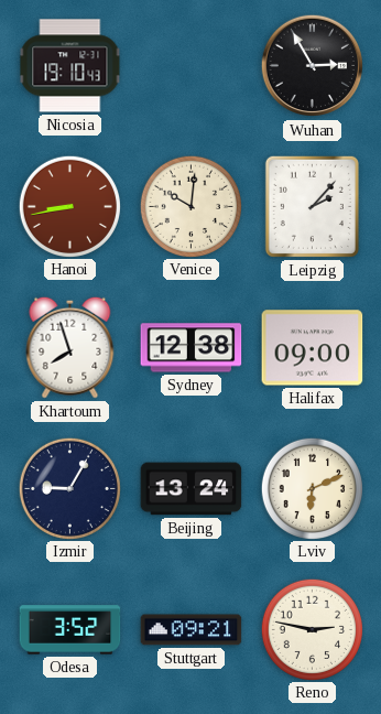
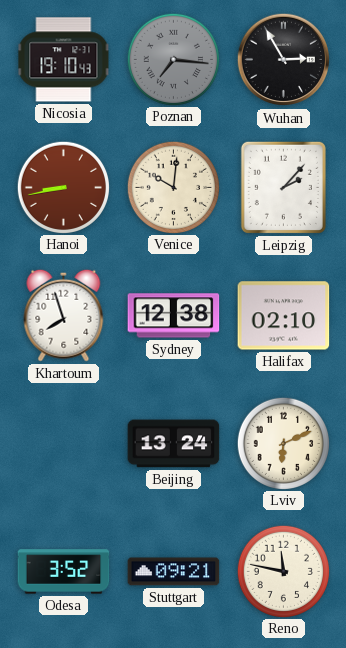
Poznan: none -> 7:16
Halifax: 09:00 -> 02:10
Izmir: 9:05 -> none
Reno: 2:47 -> 11:47
